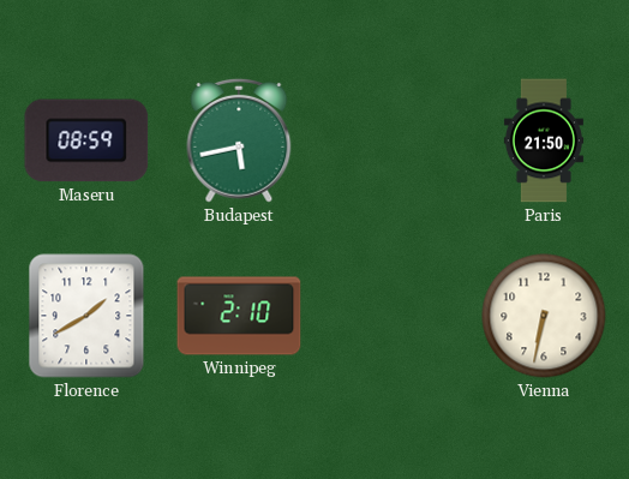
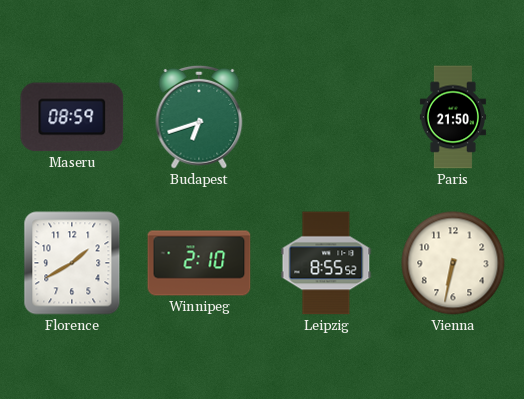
Budapest: 5:43 -> 6:42
Leipzig: none -> 8:55
